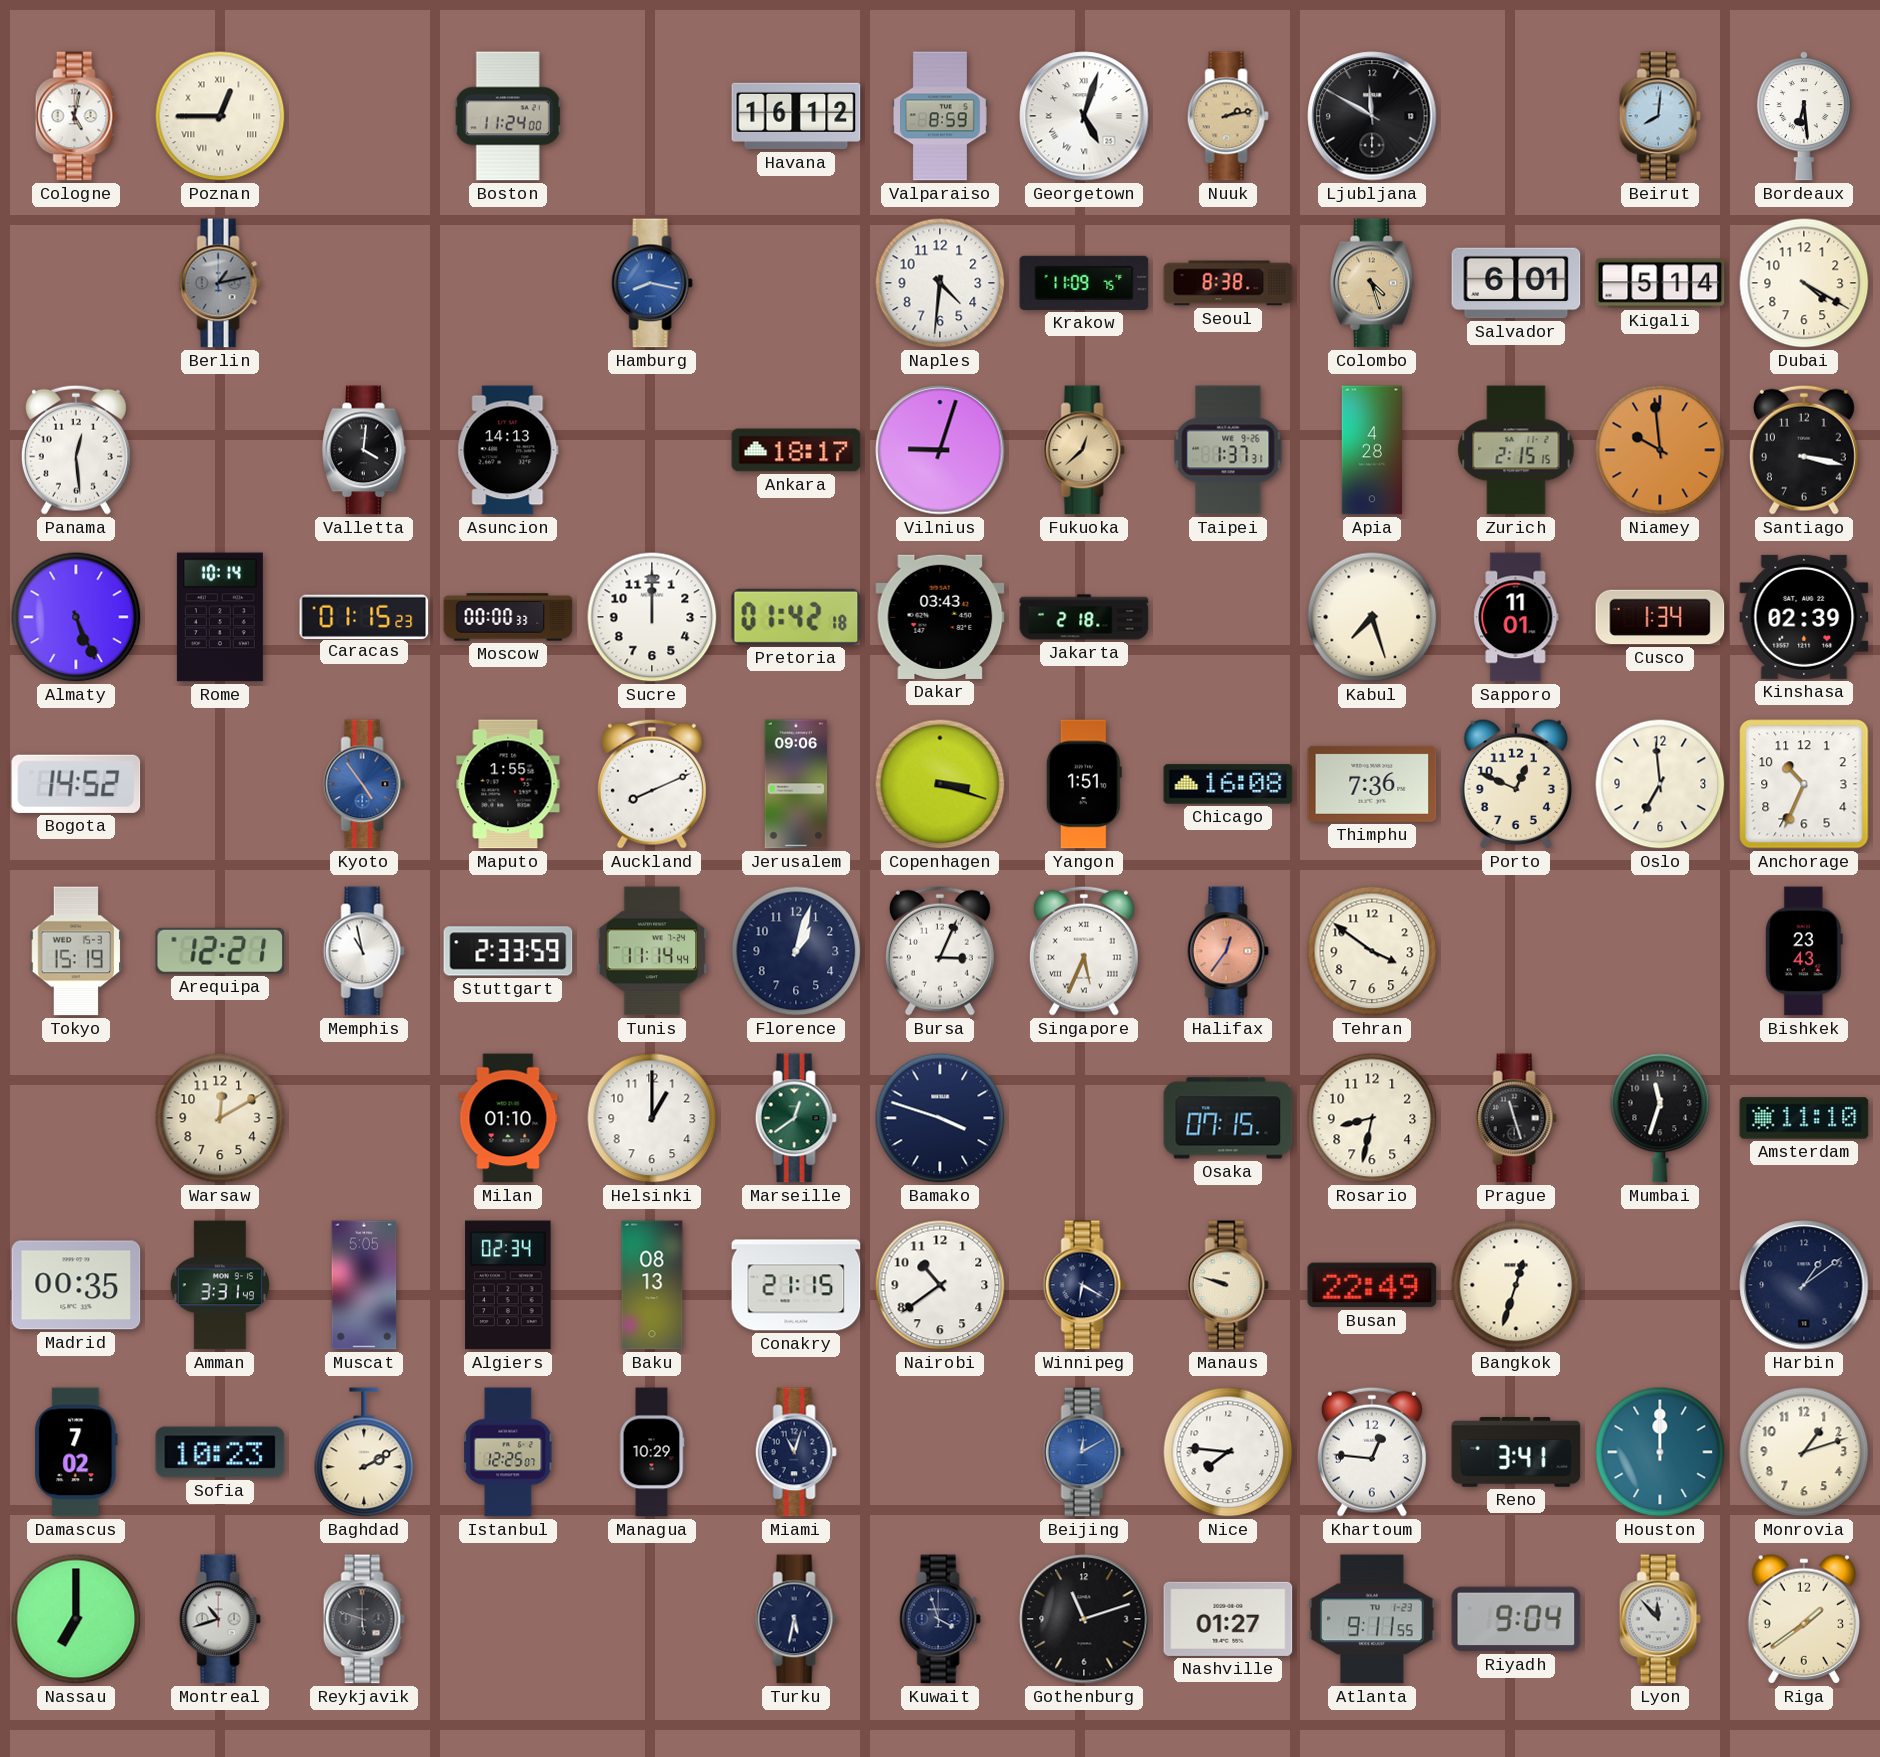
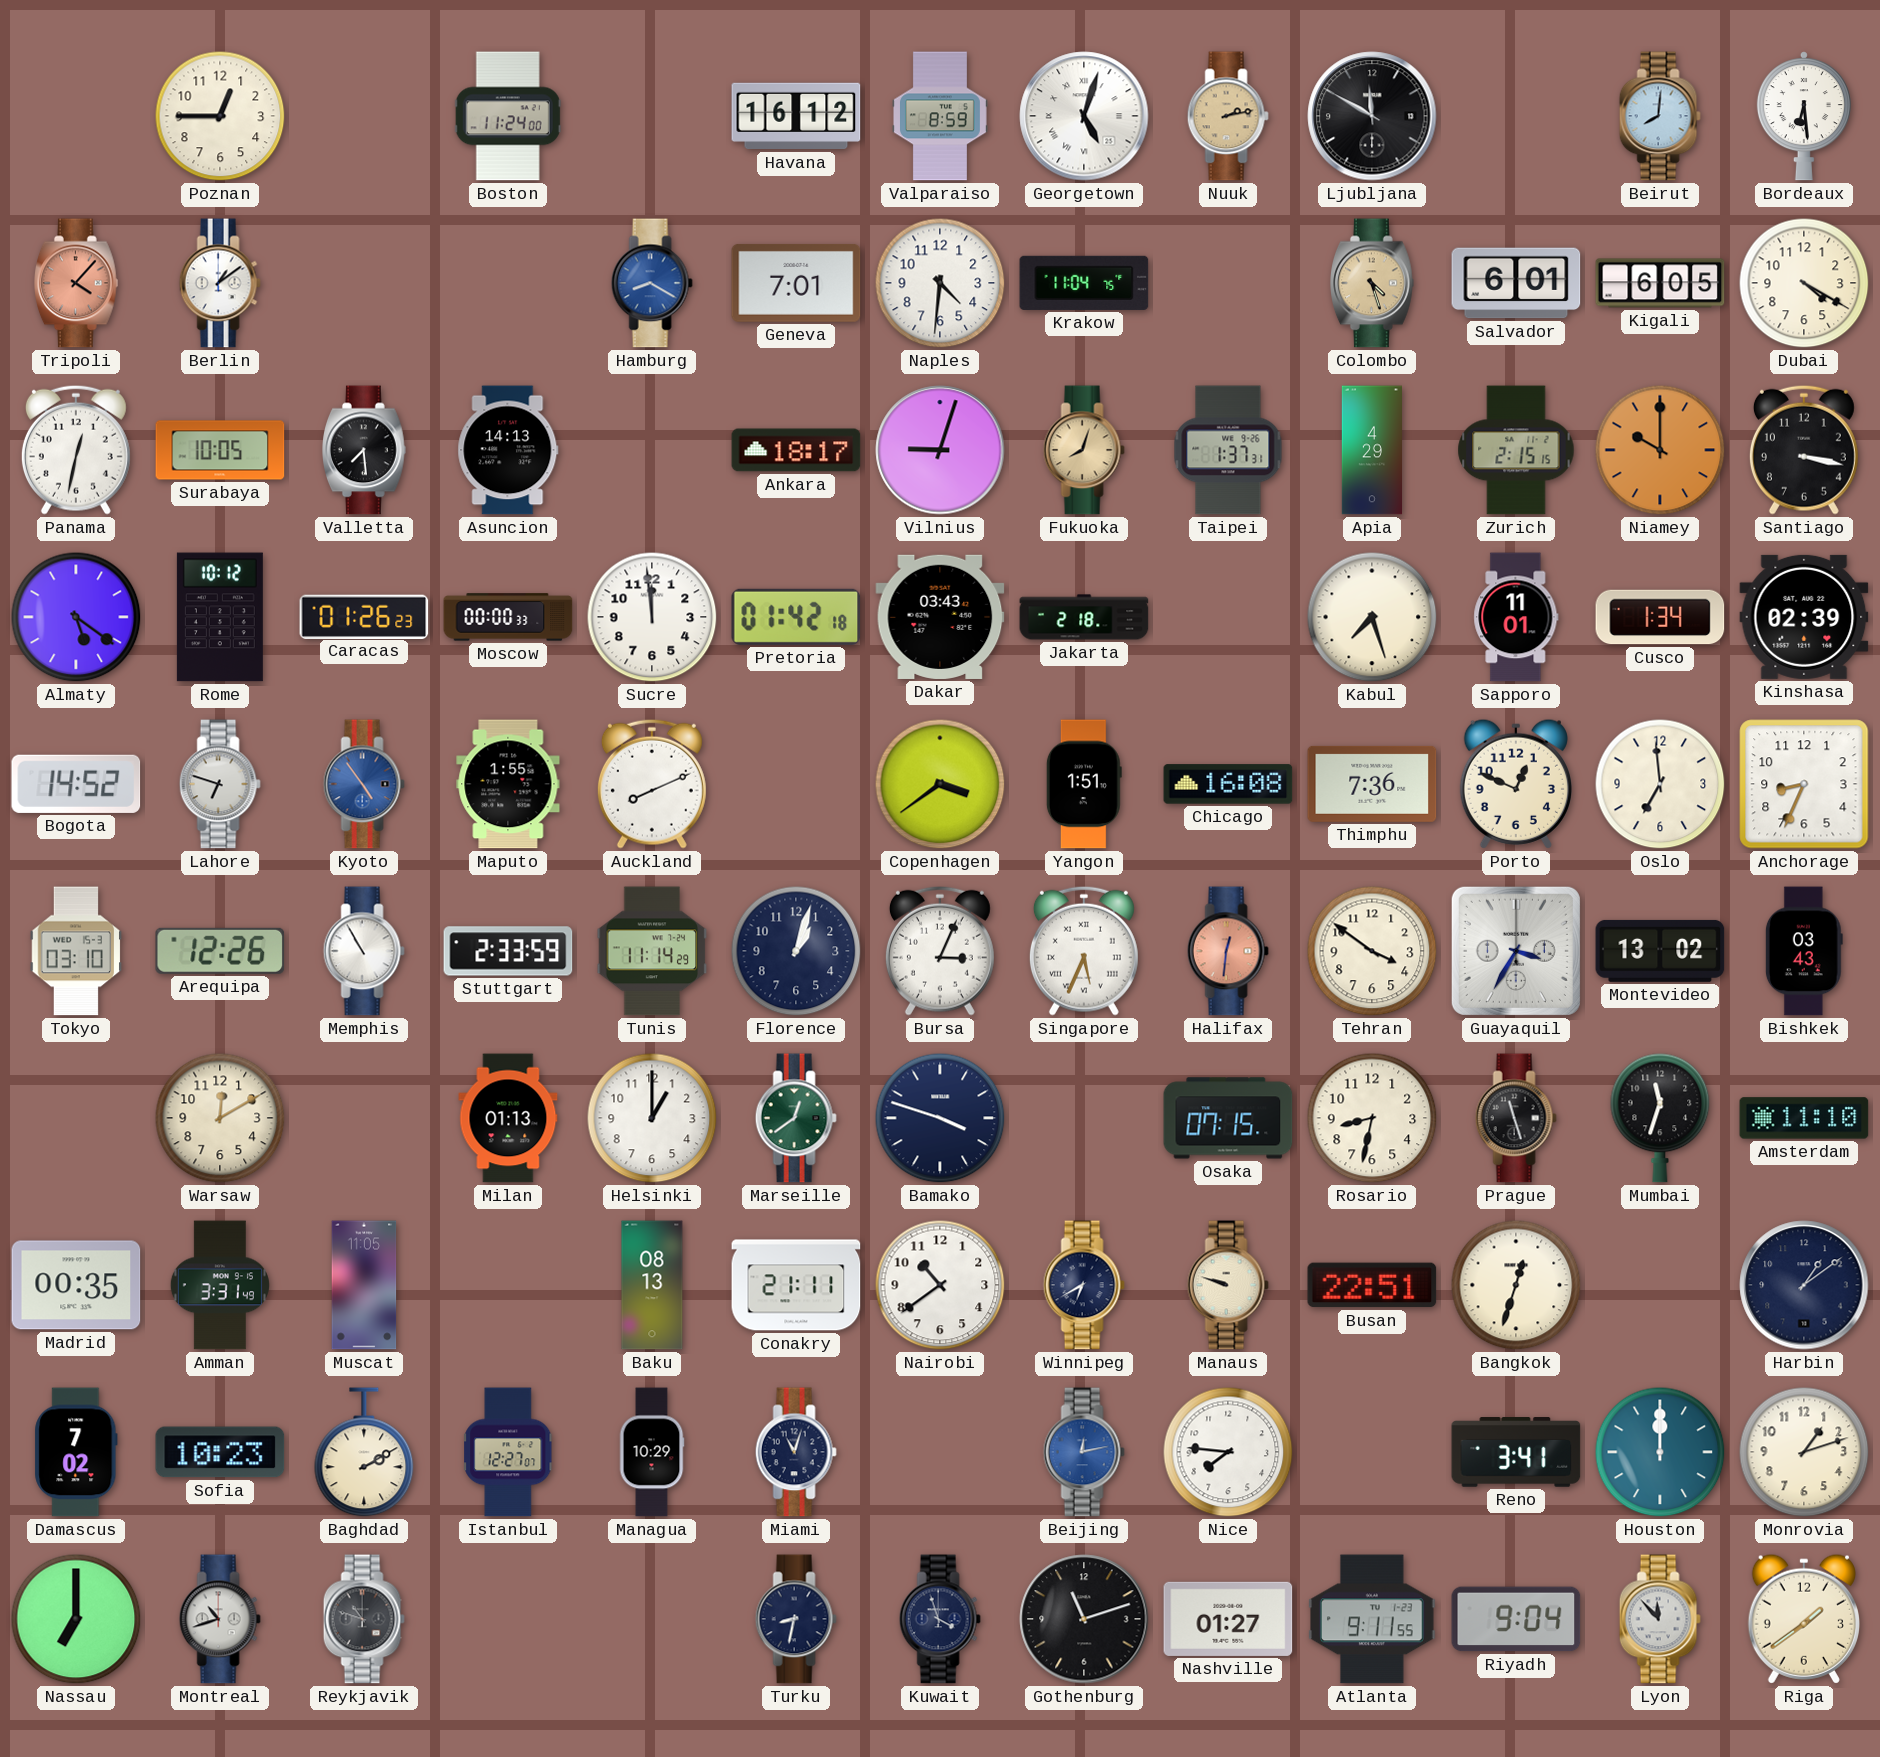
Cologne: 5:02 -> none
Poznan numerals: Roman -> Arabic
Tripoli: none -> 4:07
Berlin: 1:13 -> 1:09
Berlin dial: grey -> white
Hamburg: 8:17 -> 8:20
Geneva: none -> 7:01
Krakow: 11:09 -> 11:04
Seoul: 8:38 -> none
Kigali: 5:14 -> 6:05
Panama: 12:29 -> 12:32
Surabaya: none -> 10:05
Valletta: 4:01 -> 7:29
Fukuoka: 12:38 -> 8:03
Apia: 4:28 -> 4:29
Niamey: 9:59 -> 10:00
Almaty: 5:26 -> 5:21
Rome: 10:14 -> 10:12
Caracas: 01:15 -> 01:26
Sucre: 12:00 -> 11:59
Lahore: none -> 6:48
Jerusalem: 09:06 -> none
Copenhagen: 3:18 -> 3:39
Anchorage: 10:34 -> 8:34
Tokyo: 15:19 -> 03:10
Arequipa: 12:21 -> 12:26
Memphis: 10:58 -> 10:55
Tunis: 11:14:44 -> 11:14:29
Halifax: 12:36 -> 12:31
Guayaquil: none -> 3:35
Montevideo: none -> 13:02
Bishkek: 23:43 -> 03:43
Milan: 01:10 -> 01:13
Muscat: 5:05 -> 11:05
Algiers: 02:34 -> none
Conakry: 21:15 -> 21:11
Winnipeg: 6:20 -> 6:40
Busan: 22:49 -> 22:51
Istanbul: 12:25 -> 12:27
Beijing: 12:10 -> 12:13
Khartoum: 12:46 -> none
Reykjavik: 5:48 -> 10:48
Turku: 5:32 -> 8:32
